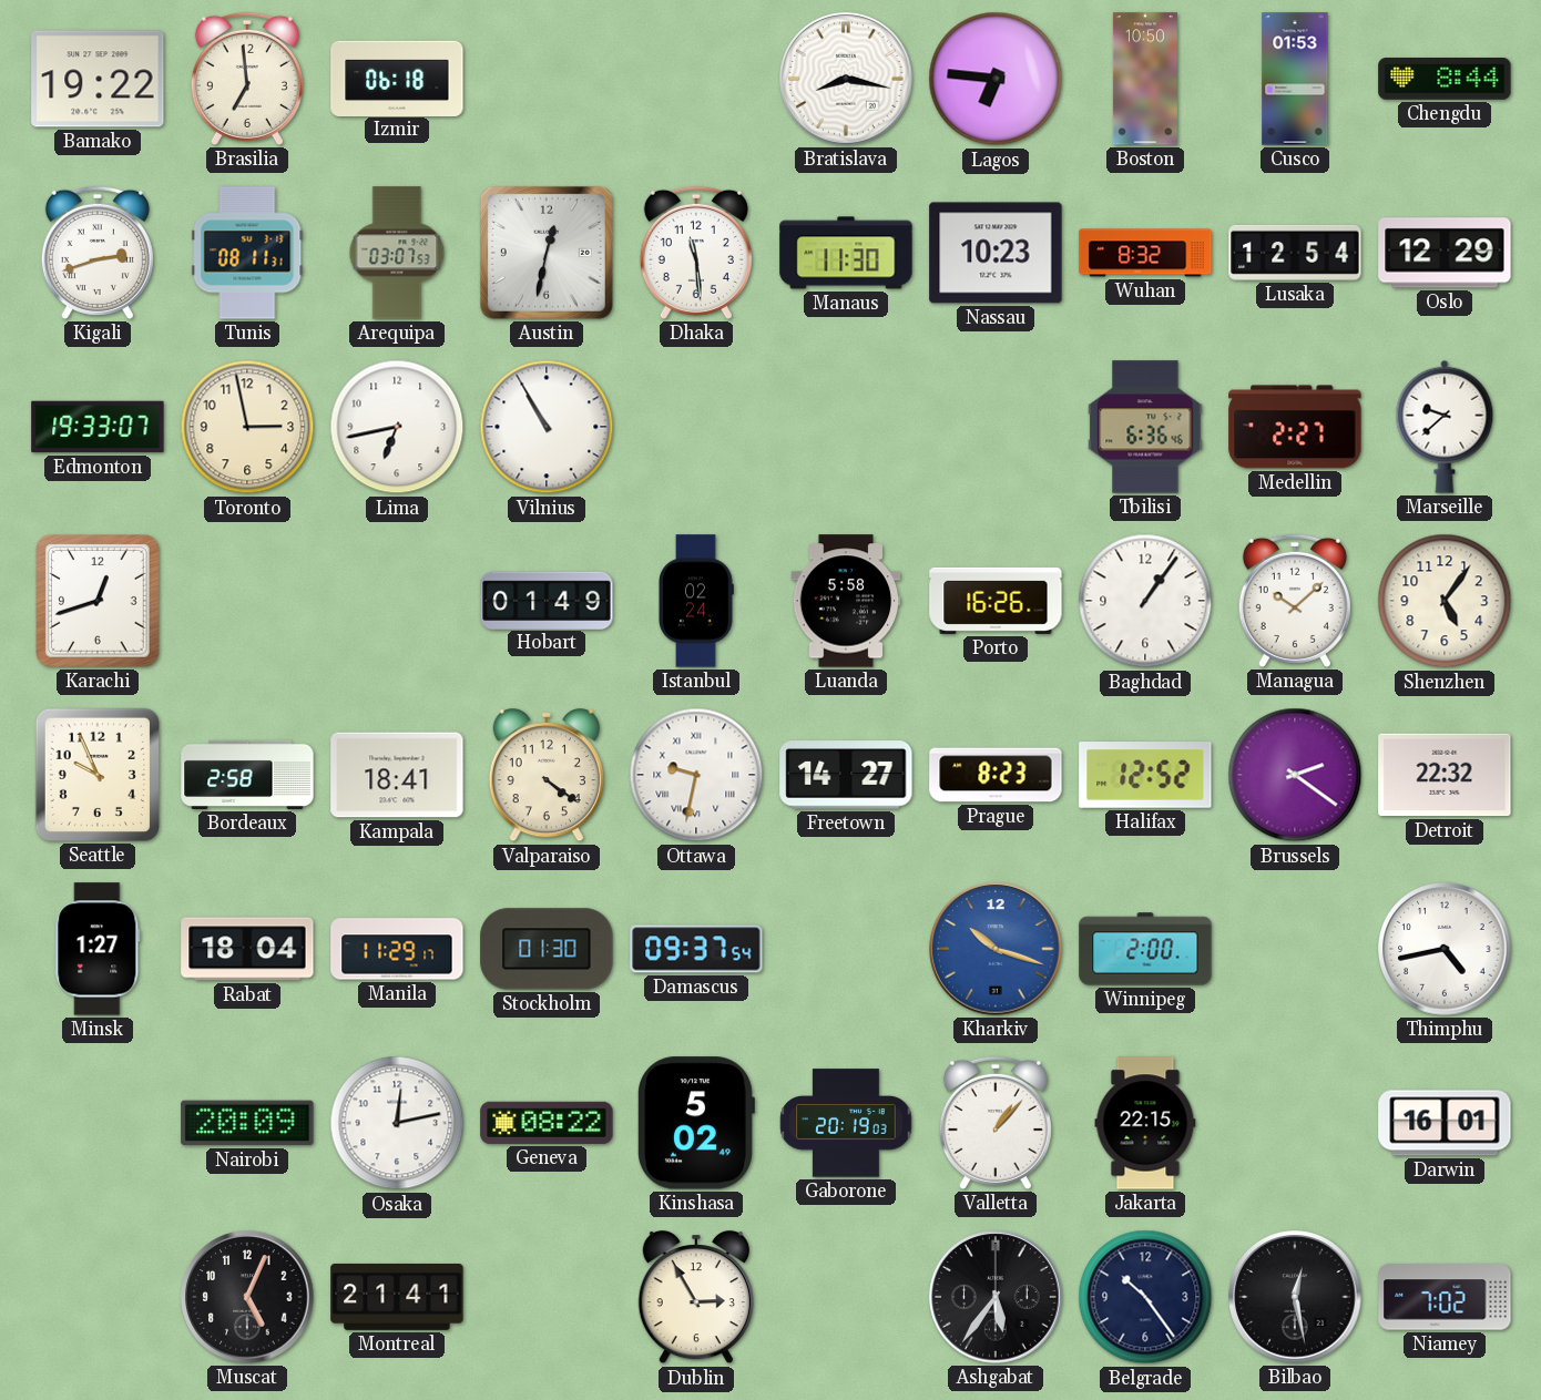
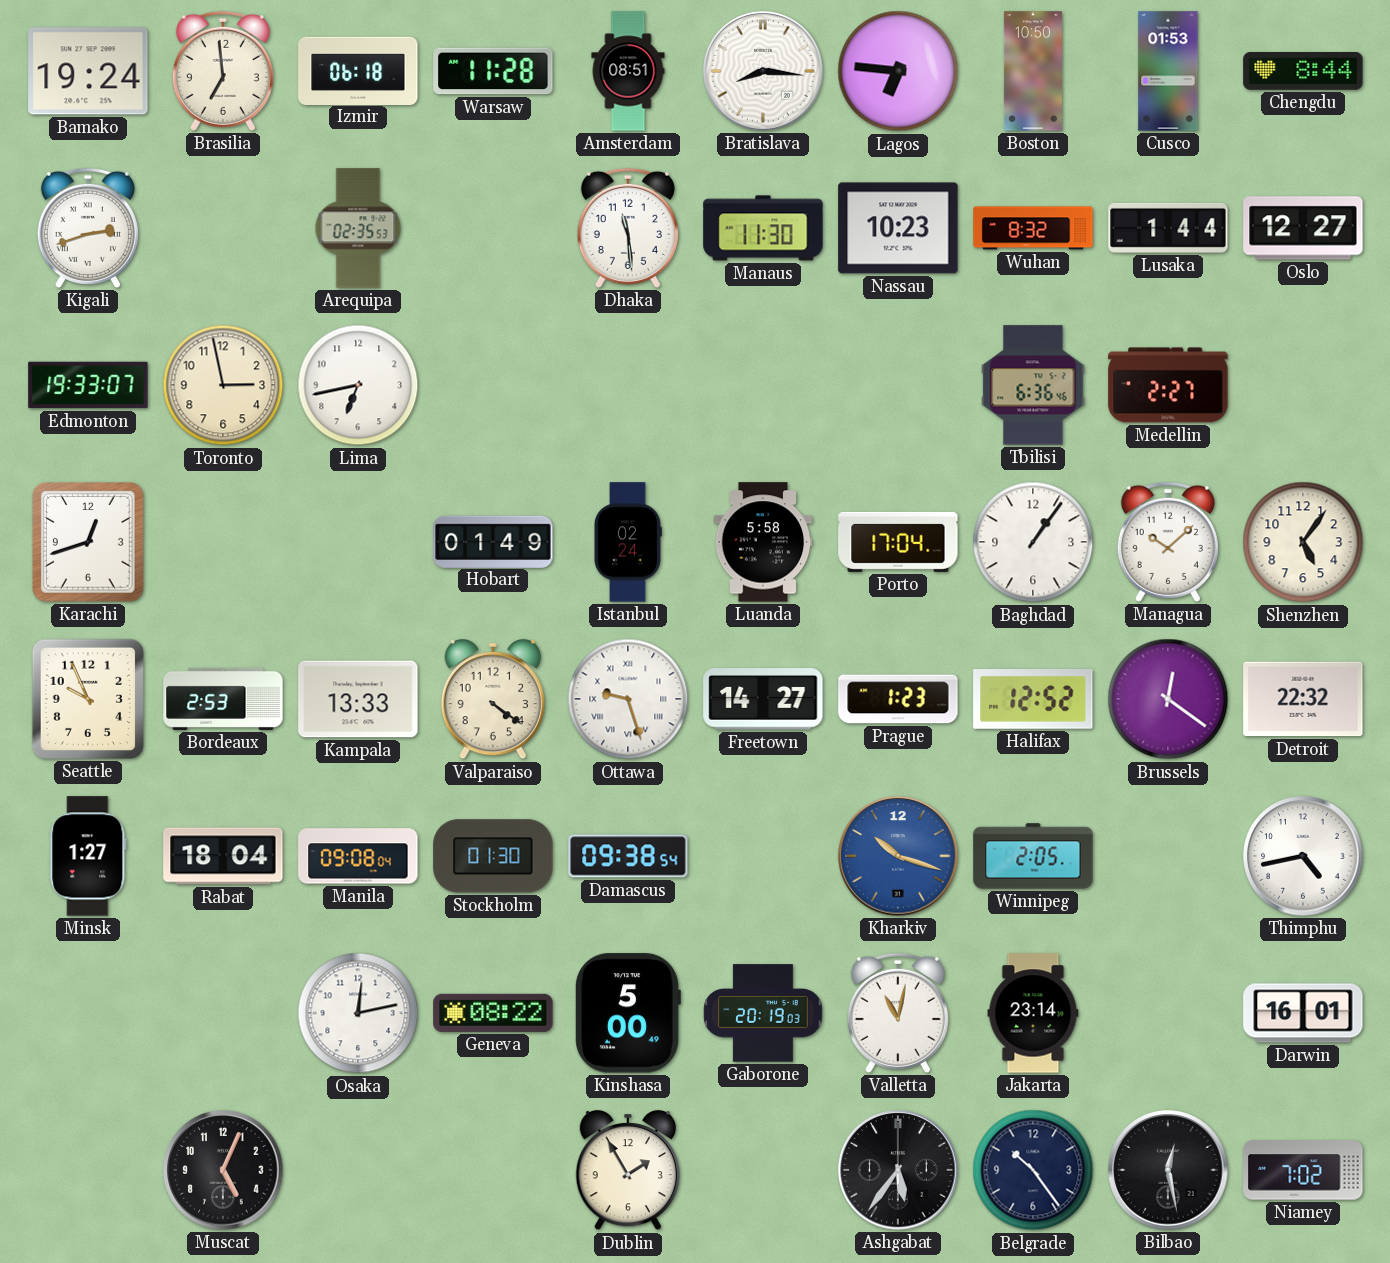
Bamako: 19:22 -> 19:24
Warsaw: none -> 11:28
Amsterdam: none -> 08:51
Bratislava: 8:17 -> 8:16
Tunis: 08:11 -> none
Arequipa: 03:07 -> 02:35
Austin: 12:32 -> none
Lusaka: 12:54 -> 1:44
Oslo: 12:29 -> 12:27
Vilnius: 10:55 -> none
Marseille: 9:38 -> none
Porto: 16:26 -> 17:04
Bordeaux: 2:58 -> 2:53
Kampala: 18:41 -> 13:33
Ottawa: 9:32 -> 9:27
Prague: 8:23 -> 1:23
Brussels: 2:21 -> 12:21
Manila: 11:29 -> 09:08
Damascus: 09:37 -> 09:38
Winnipeg: 2:00 -> 2:05
Nairobi: 20:09 -> none
Kinshasa: 5:02 -> 5:00
Valletta: 1:07 -> 11:02
Jakarta: 22:15 -> 23:14
Montreal: 21:41 -> none
Dublin: 2:55 -> 1:55
